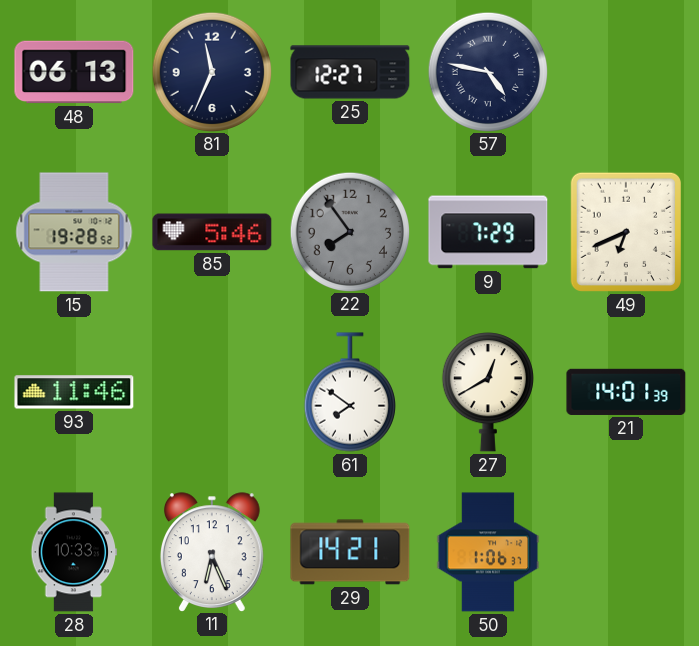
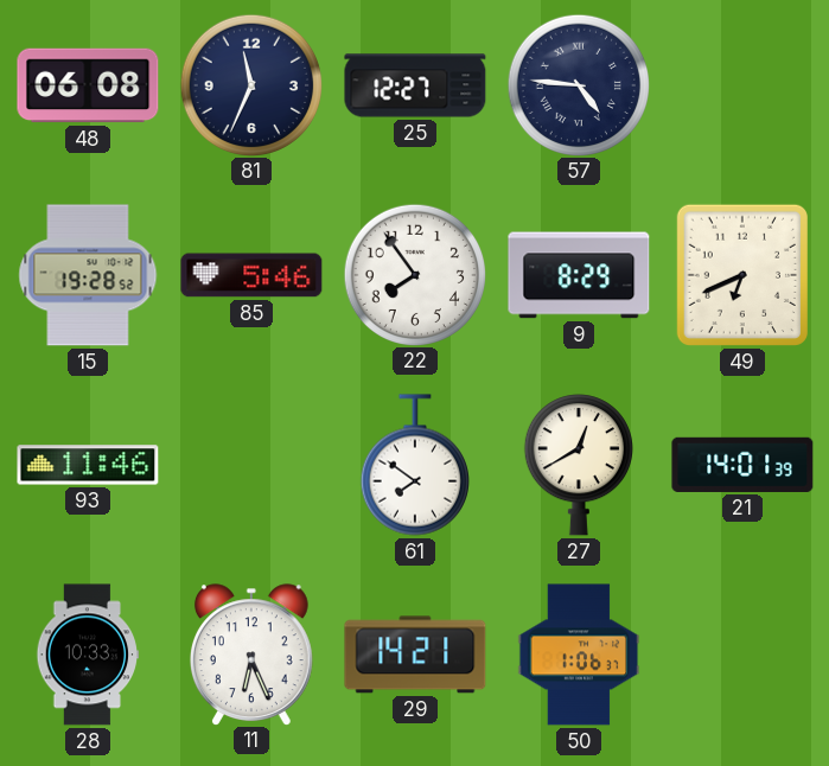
48: 06:13 -> 06:08
57: 4:47 -> 4:46
22 dial: grey -> white
9: 7:29 -> 8:29
